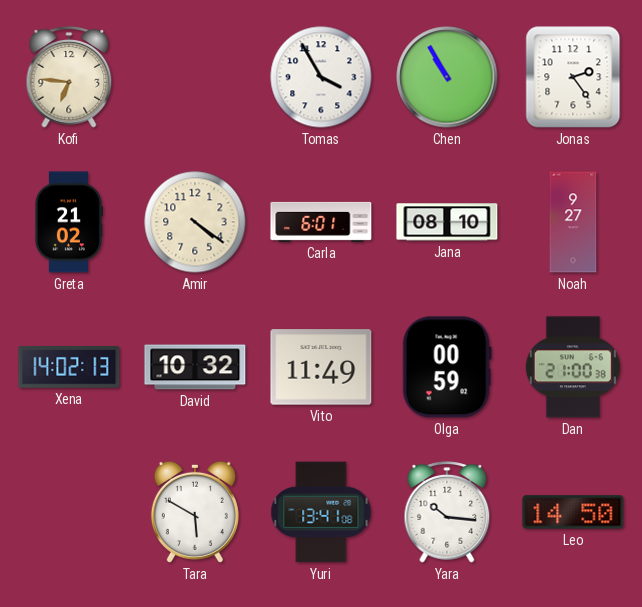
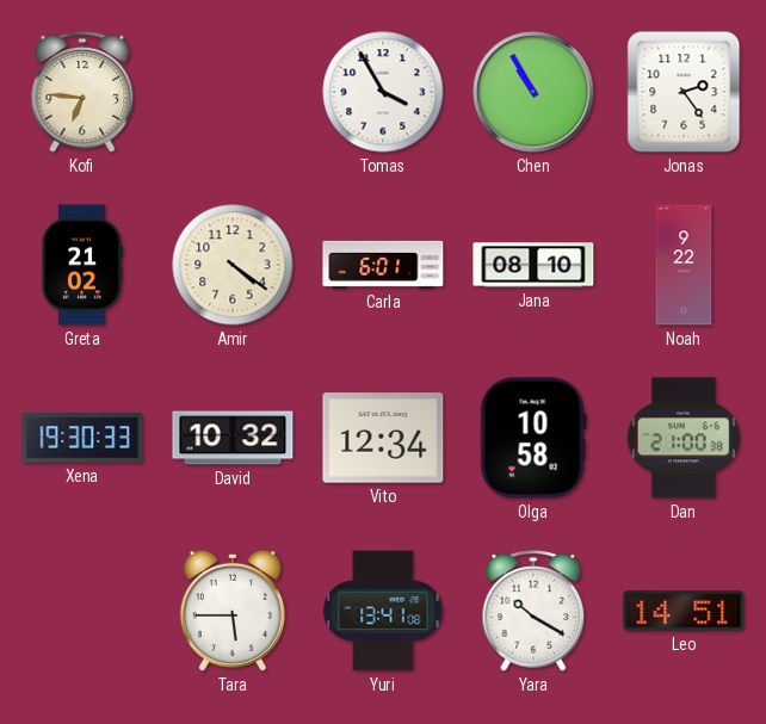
Noah: 9:27 -> 9:22
Xena: 14:02 -> 19:30
Vito: 11:49 -> 12:34
Olga: 00:59 -> 10:58
Tara: 5:50 -> 5:45
Yara: 10:16 -> 10:20
Leo: 14:50 -> 14:51
